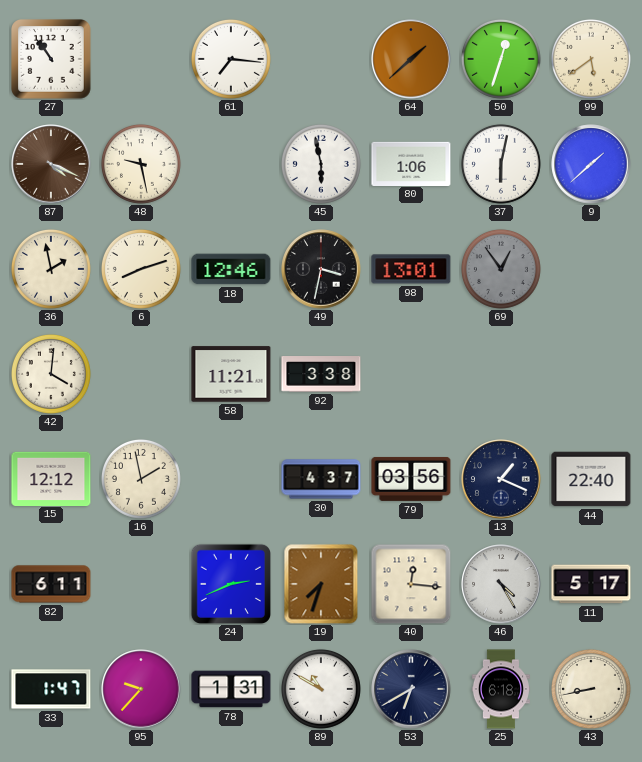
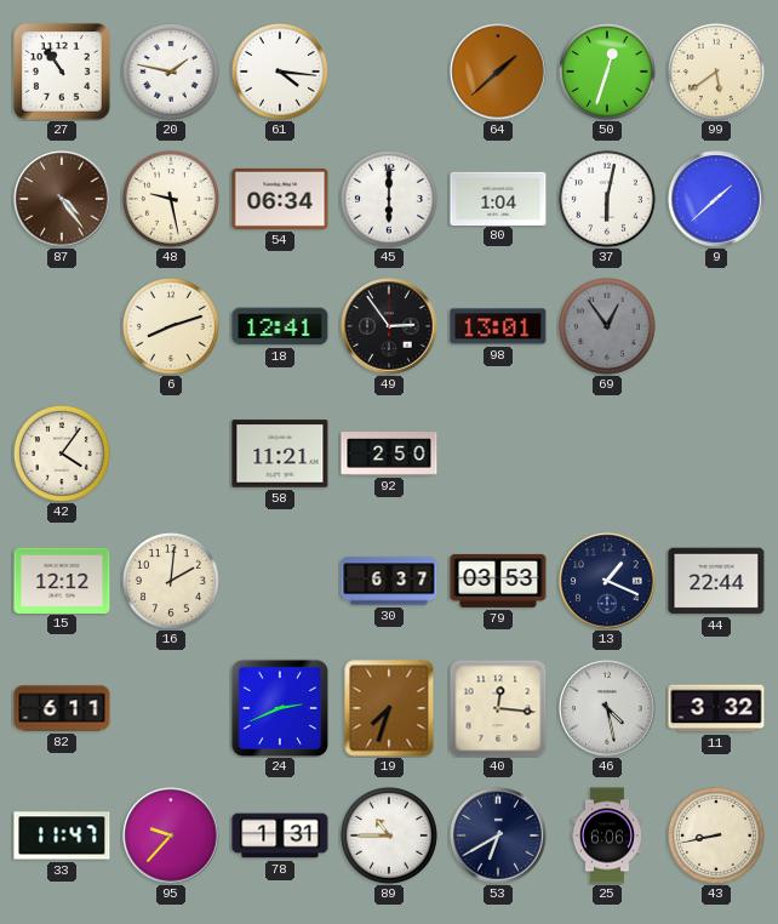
20: none -> 1:47
61: 7:16 -> 4:16
87: 4:19 -> 4:24
54: none -> 06:34
45: 5:58 -> 6:00
80: 1:06 -> 1:04
36: 1:58 -> none
18: 12:46 -> 12:41
49: 3:32 -> 2:54
42: 4:01 -> 4:06
92: 3:38 -> 2:50
16: 1:58 -> 2:01
30: 4:37 -> 6:37
79: 03:56 -> 03:53
44: 22:40 -> 22:44
46: 4:25 -> 4:28
11: 5:17 -> 3:32
33: 1:47 -> 11:47
89: 10:50 -> 10:45
25: 6:18 -> 6:06
